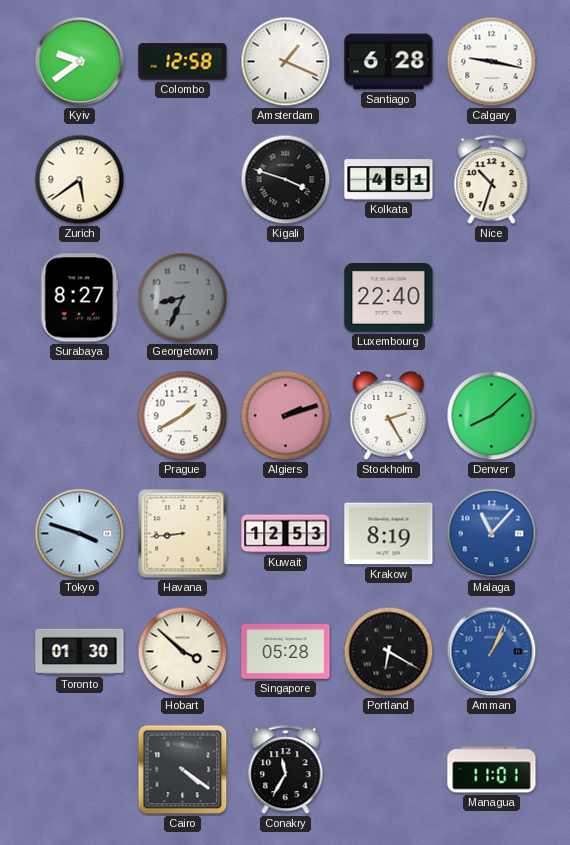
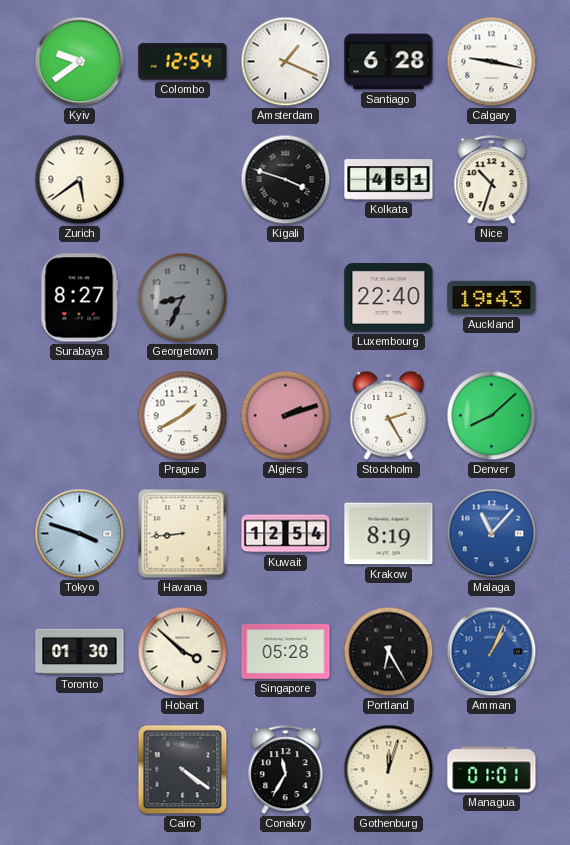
Colombo: 12:58 -> 12:54
Auckland: none -> 19:43
Kuwait: 12:53 -> 12:54
Portland: 6:20 -> 6:25
Gothenburg: none -> 12:03
Managua: 11:01 -> 01:01
